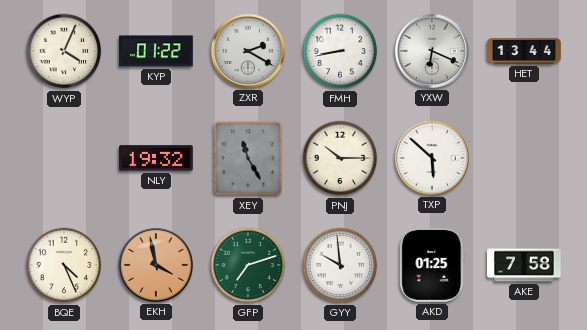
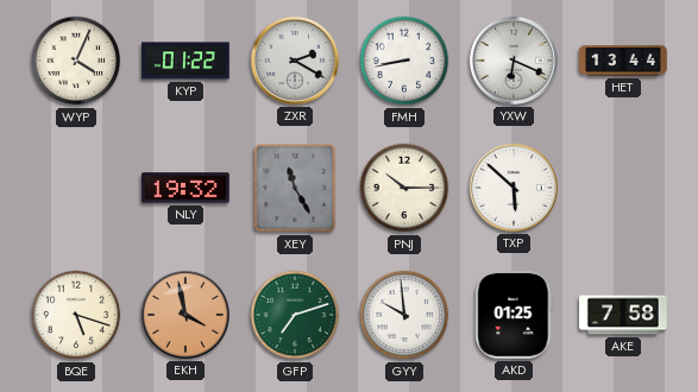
BQE: 4:26 -> 5:18
